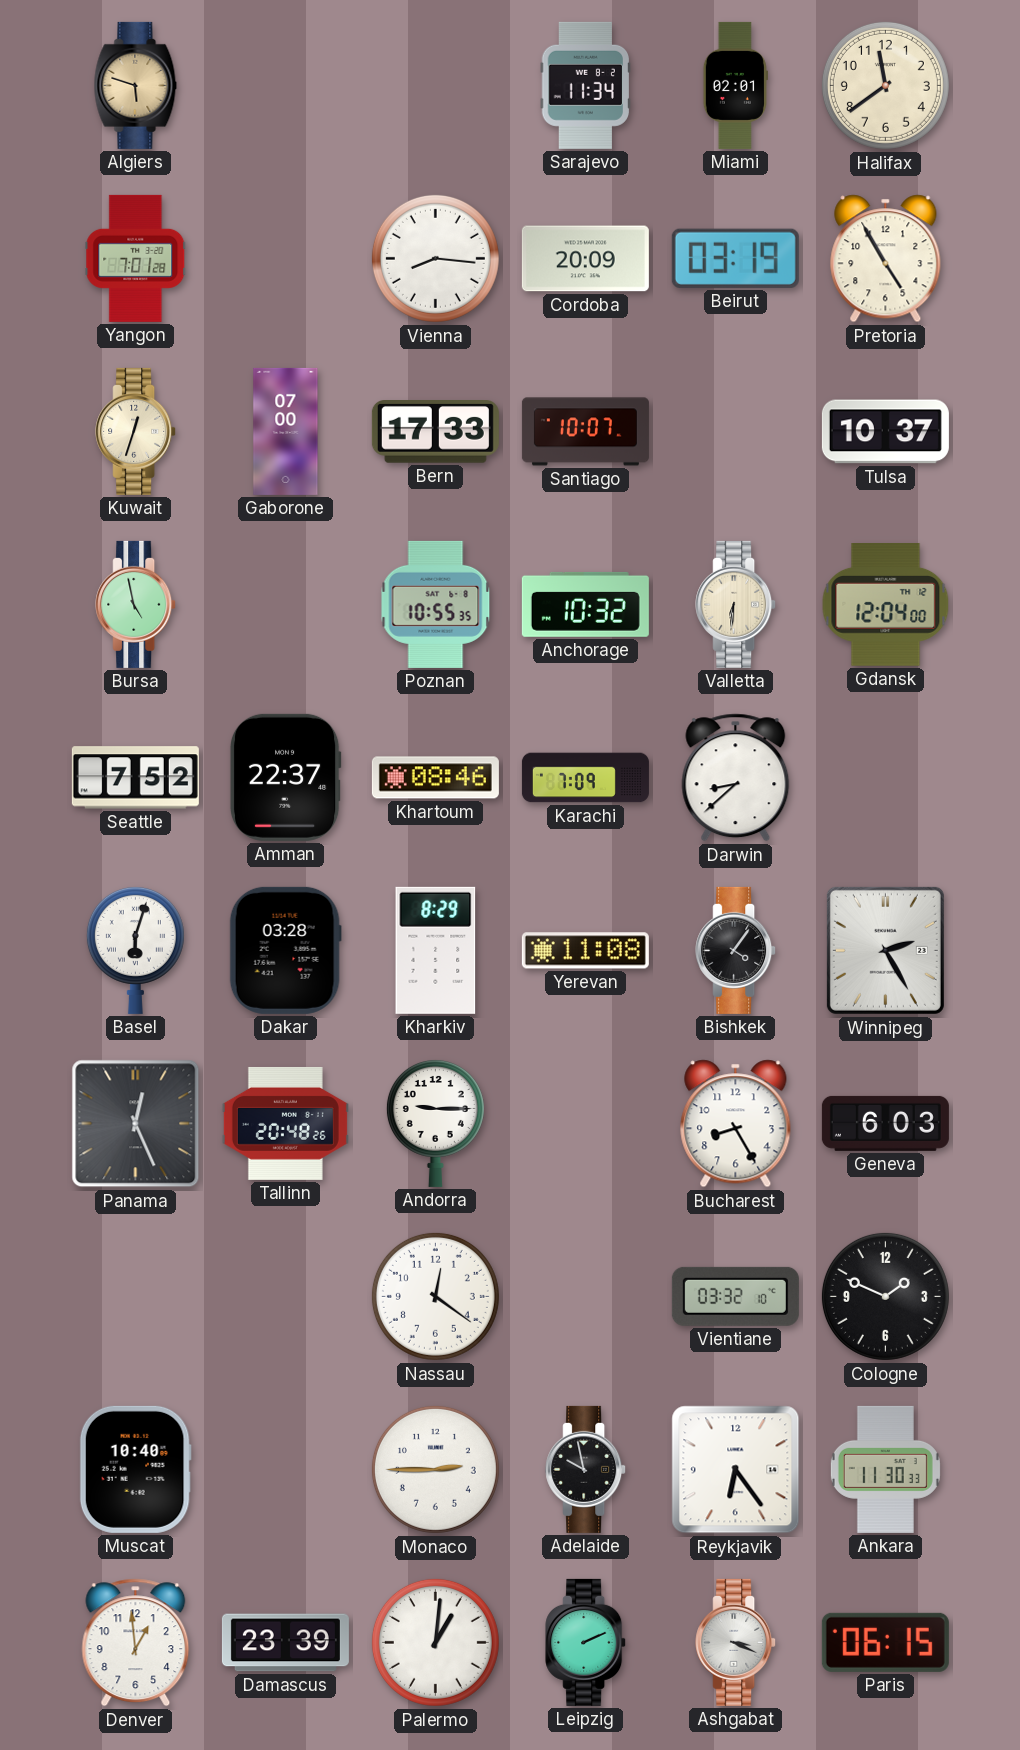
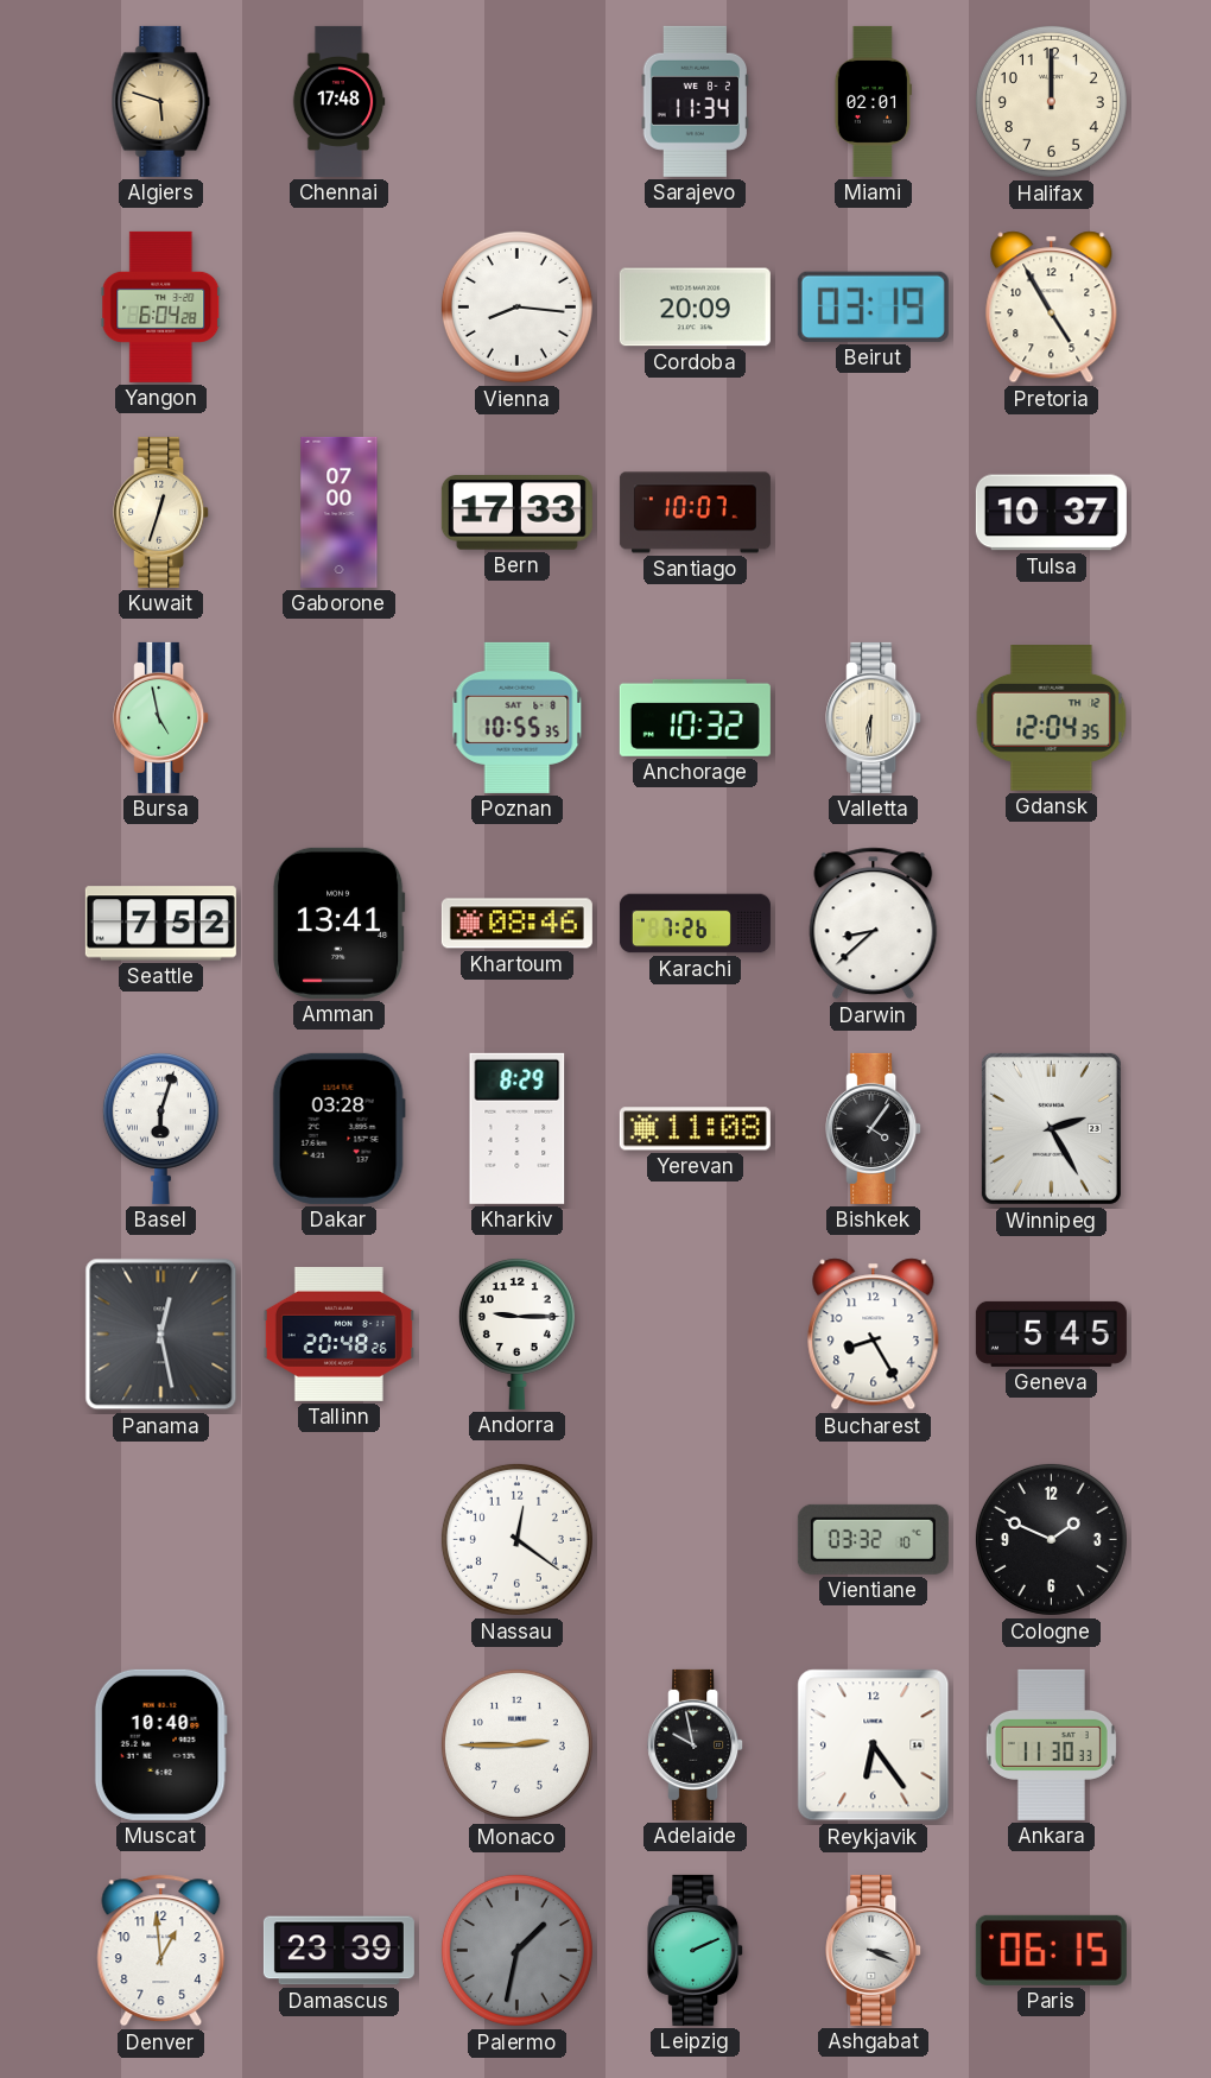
Chennai: none -> 17:48
Halifax: 11:39 -> 12:00
Yangon: 7:01 -> 6:04
Gdansk: 12:04:00 -> 12:04:35
Amman: 22:37 -> 13:41
Karachi: 7:09 -> 7:26
Panama: 12:26 -> 12:28
Geneva: 6:03 -> 5:45
Palermo: 1:01 -> 1:32
Palermo dial: white -> grey
